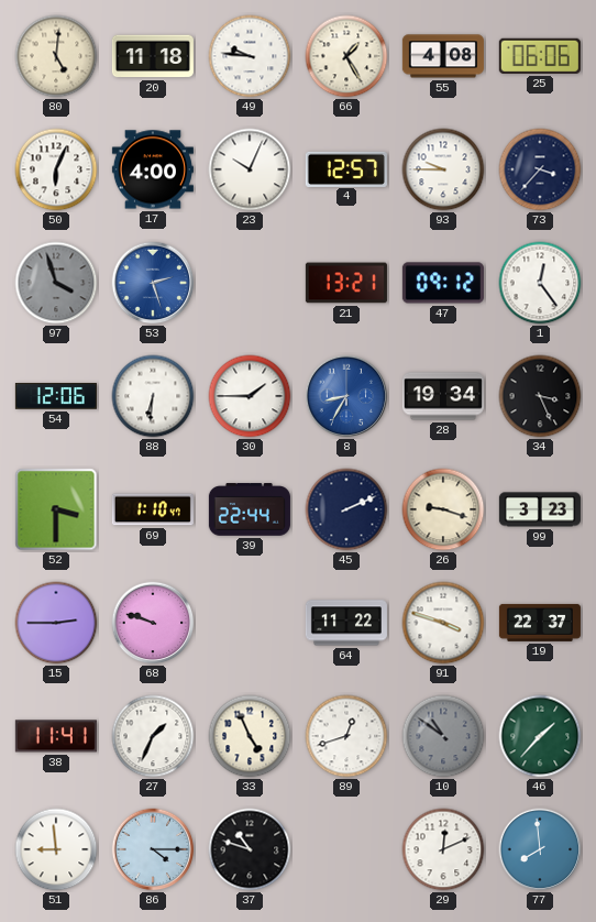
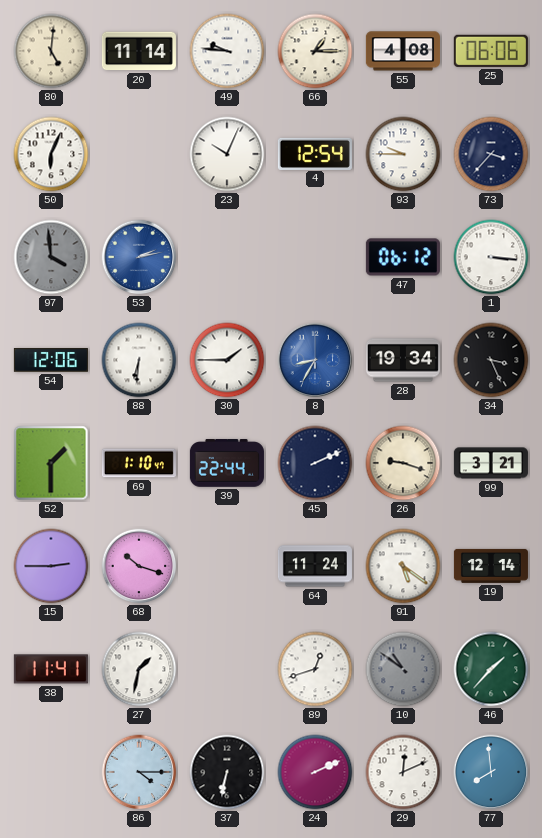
20: 11:18 -> 11:14
66: 1:25 -> 1:15
17: 4:00 -> none
4: 12:57 -> 12:54
97: 3:57 -> 3:59
53: 2:27 -> 2:13
21: 13:21 -> none
47: 09:12 -> 06:12
1: 12:24 -> 3:16
52: 3:30 -> 1:30
99: 3:23 -> 3:21
68: 9:48 -> 10:18
64: 11:22 -> 11:24
91: 3:48 -> 5:21
19: 22:37 -> 12:14
27: 1:34 -> 1:32
33: 4:56 -> none
51: 8:59 -> none
37: 10:48 -> 6:32
24: none -> 2:11
